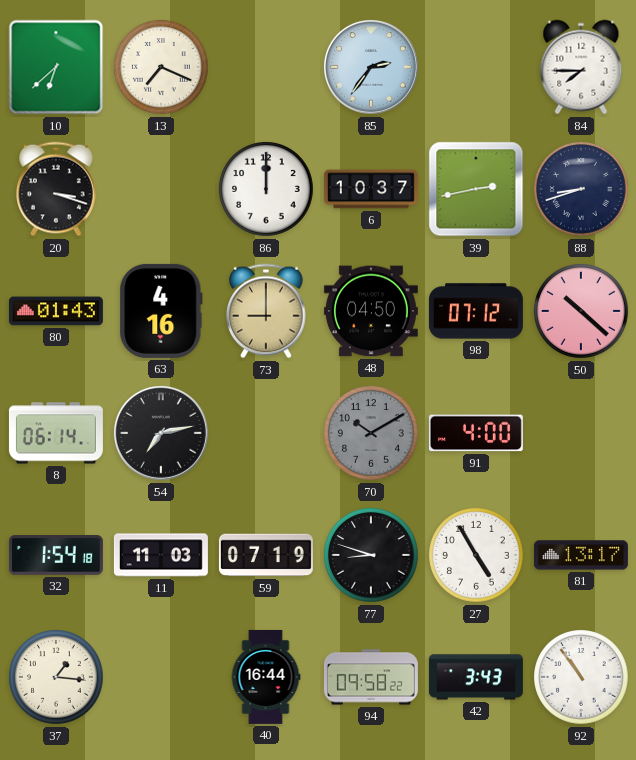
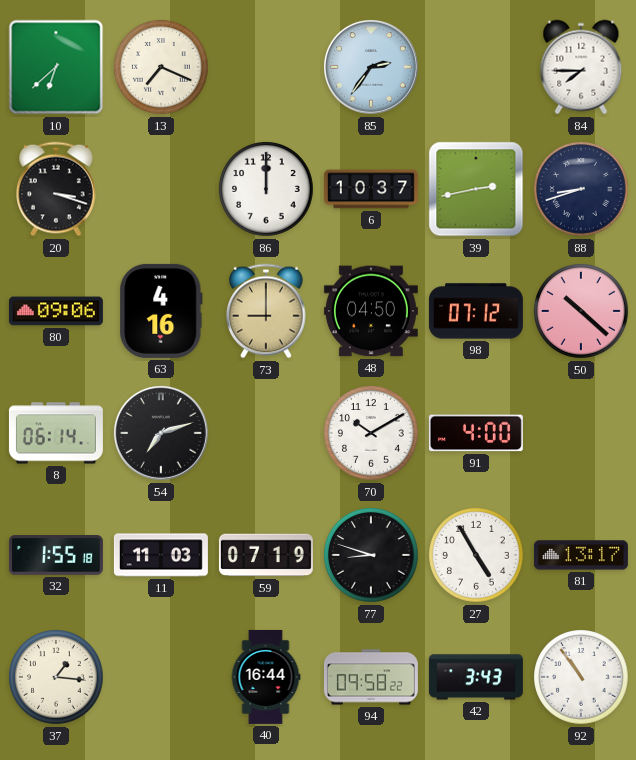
80: 01:43 -> 09:06
54: 7:13 -> 7:12
70 dial: grey -> white
32: 1:54 -> 1:55
